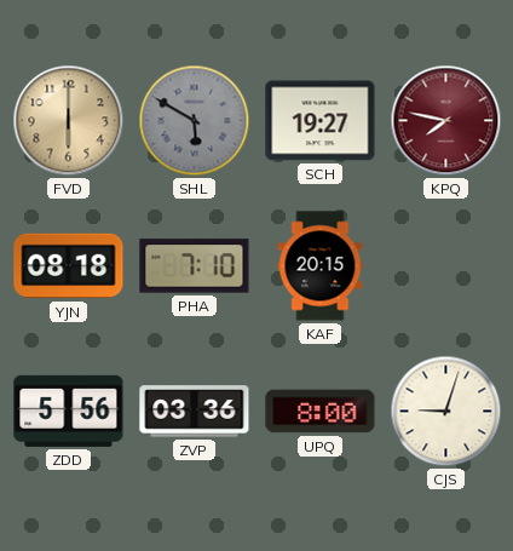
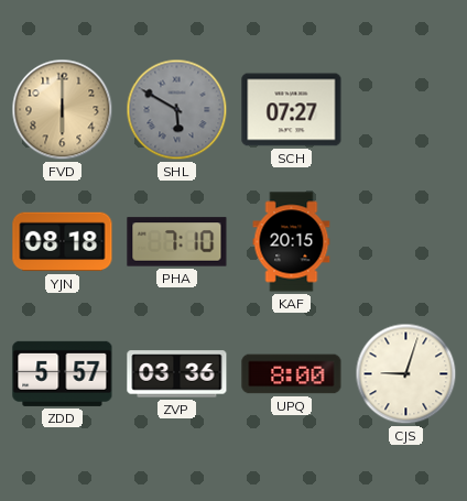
SCH: 19:27 -> 07:27
KPQ: 7:47 -> none
ZDD: 5:56 -> 5:57
